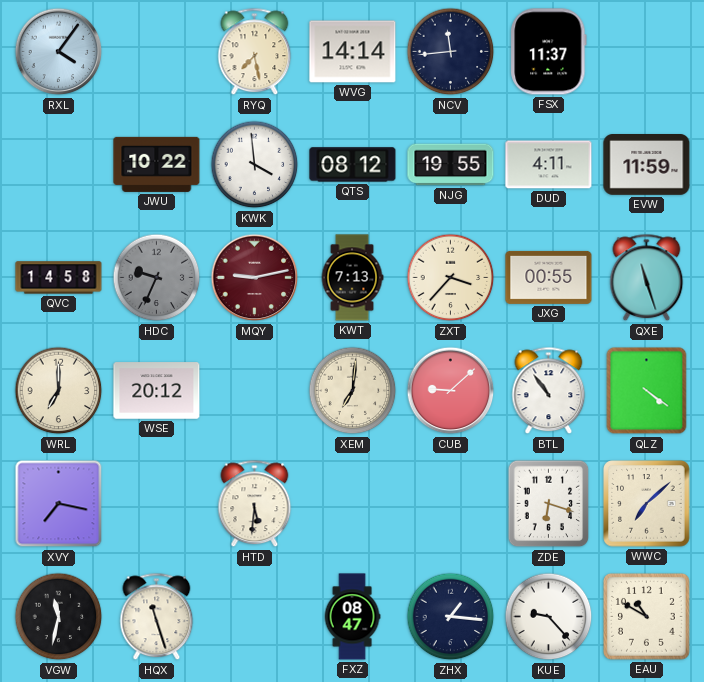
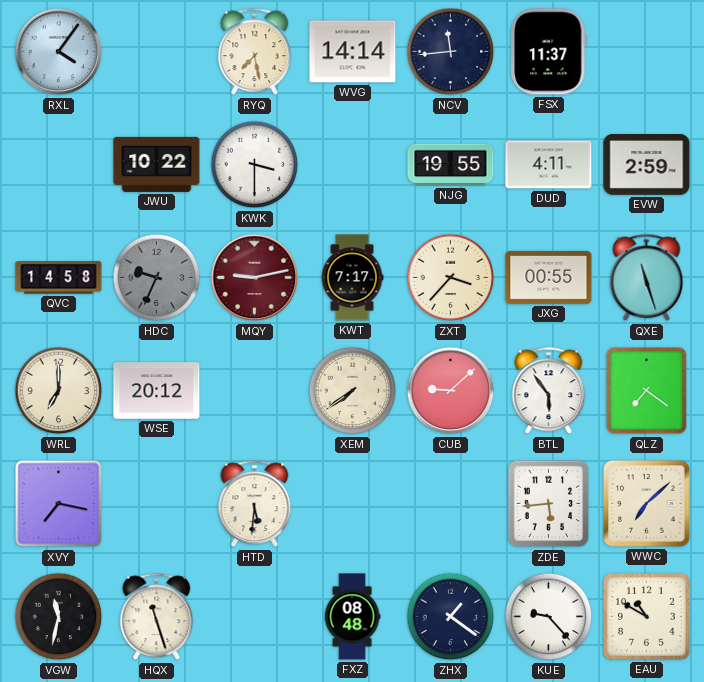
KWK: 3:59 -> 3:30
QTS: 08:12 -> none
EVW: 11:59 -> 2:59
KWT: 7:13 -> 7:17
XEM: 7:01 -> 7:39
BTL: 10:54 -> 5:54
QLZ: 4:21 -> 7:21
ZDE: 6:18 -> 5:44
FXZ: 08:47 -> 08:48
ZHX: 1:16 -> 1:21
